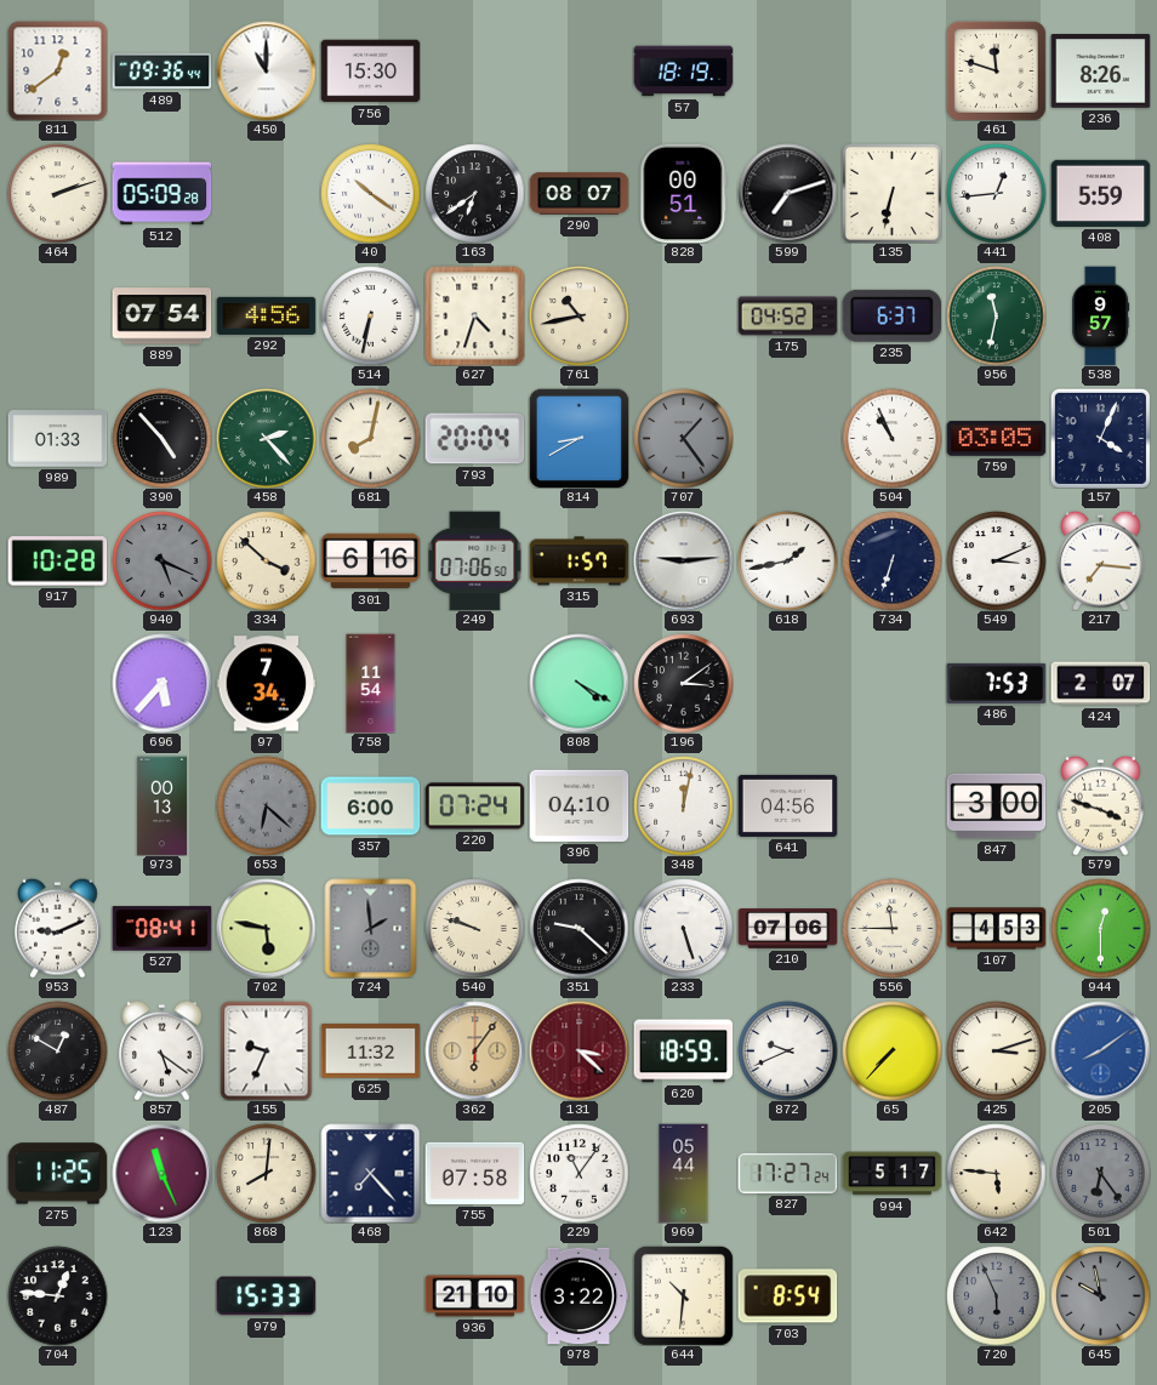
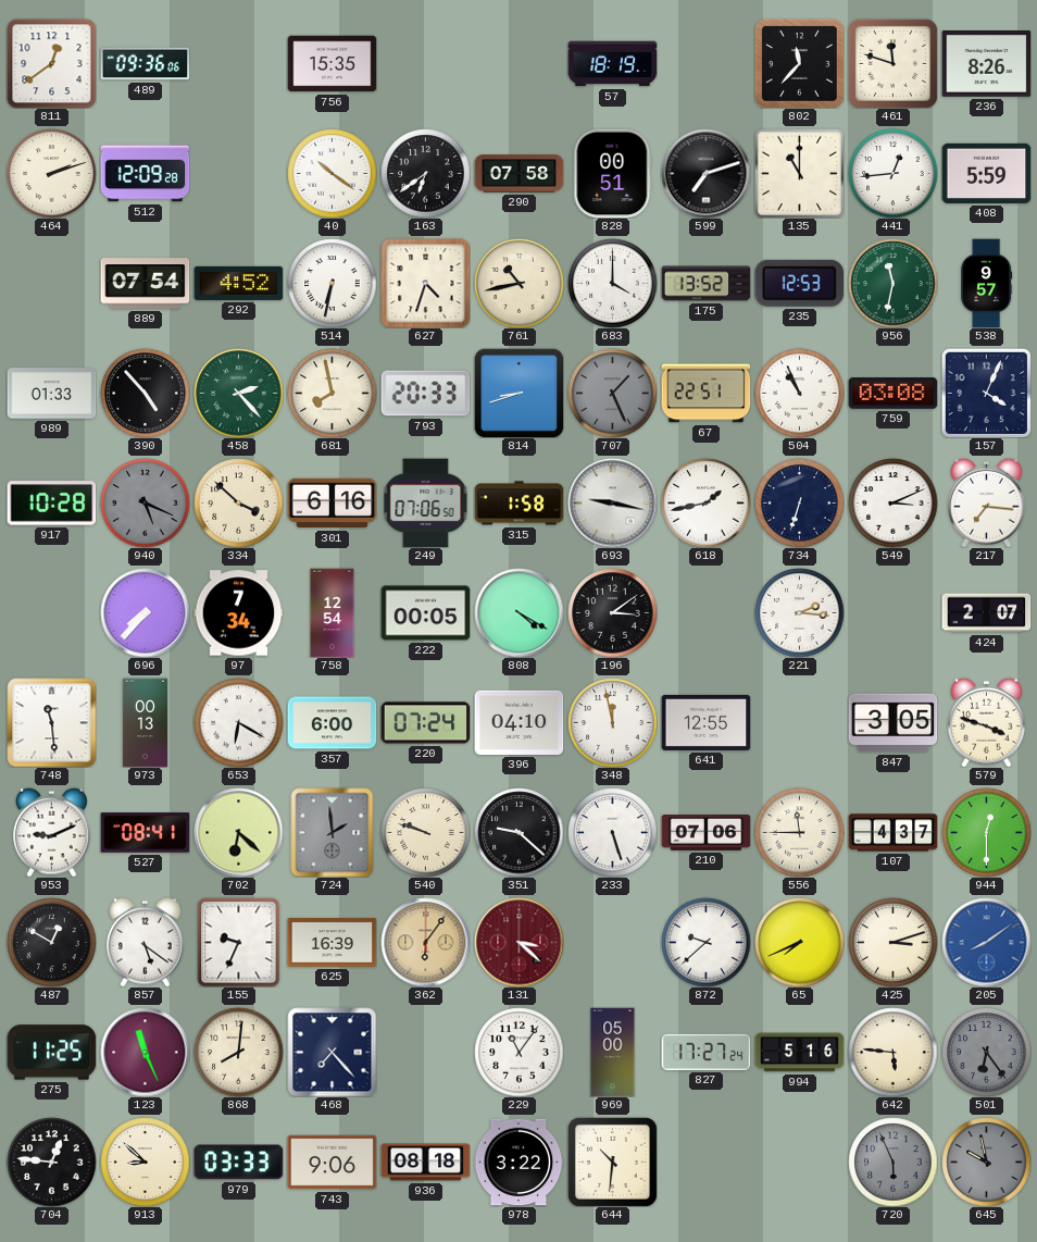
489: 09:36:44 -> 09:36:06
450: 11:00 -> none
756: 15:30 -> 15:35
802: none -> 11:37
512: 05:09 -> 12:09
290: 08:07 -> 07:58
135: 6:32 -> 11:00
292: 4:56 -> 4:52
683: none -> 4:00
175: 04:52 -> 13:52
235: 6:37 -> 12:53
681: 8:02 -> 7:58
793: 20:04 -> 20:33
814: 8:40 -> 8:42
707: 1:24 -> 1:26
67: none -> 22:51
759: 03:05 -> 03:08
315: 1:57 -> 1:58
693: 9:14 -> 9:17
696: 5:37 -> 7:37
758: 11:54 -> 12:54
222: none -> 00:05
221: none -> 2:16
486: 7:53 -> none
748: none -> 11:29
653: 6:22 -> 6:20
653 dial: grey -> white
348: 12:02 -> 11:58
641: 04:56 -> 12:55
847: 3:00 -> 3:05
702: 5:47 -> 6:22
107: 4:53 -> 4:37
625: 11:32 -> 16:39
620: 18:59 -> none
872: 9:41 -> 9:38
65: 7:37 -> 7:41
755: 07:58 -> none
969: 05:44 -> 05:00
994: 5:17 -> 5:16
913: none -> 8:52
979: 15:33 -> 03:33
743: none -> 9:06
936: 21:10 -> 08:18
703: 8:54 -> none
